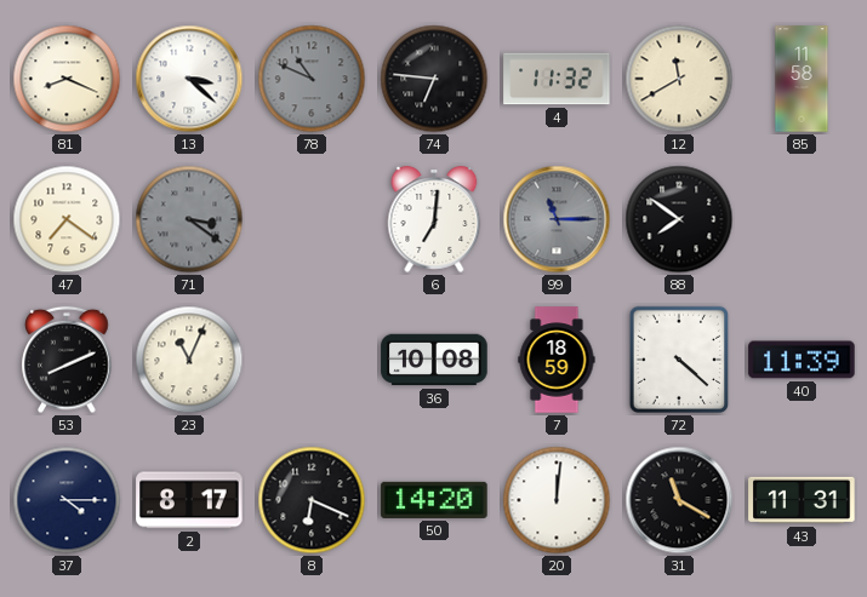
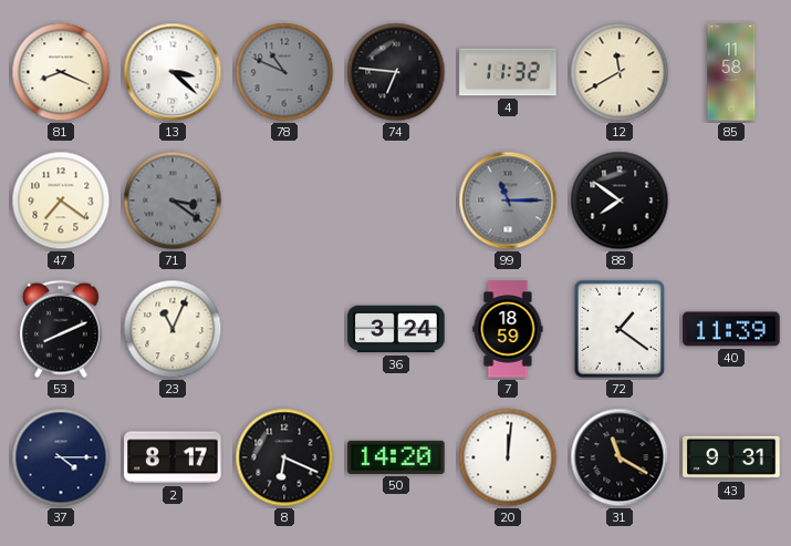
6: 7:01 -> none
36: 10:08 -> 3:24
72: 4:22 -> 1:21
43: 11:31 -> 9:31
